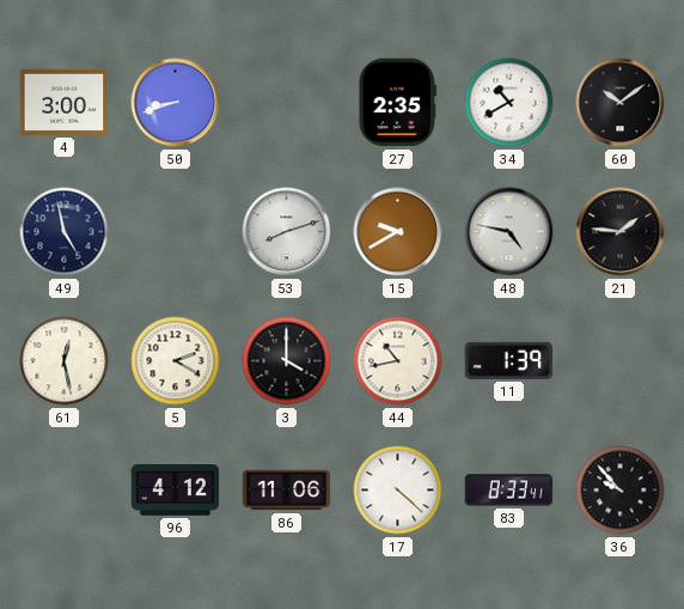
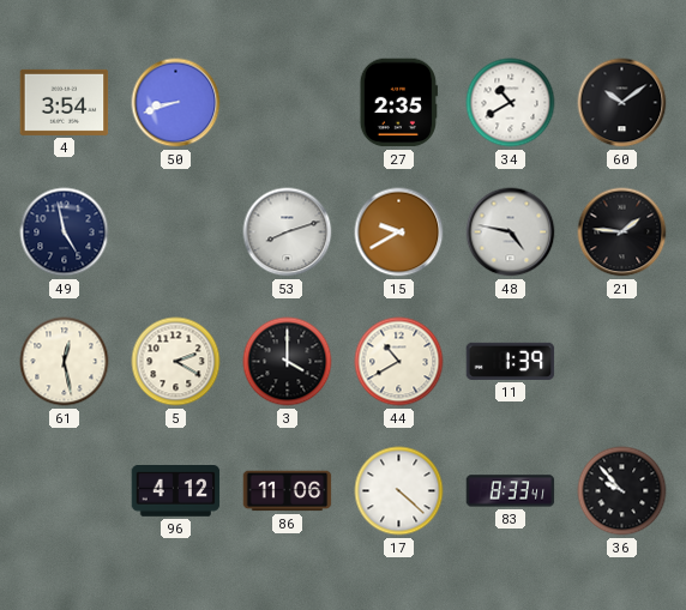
4: 3:00 -> 3:54
44: 10:43 -> 10:40
